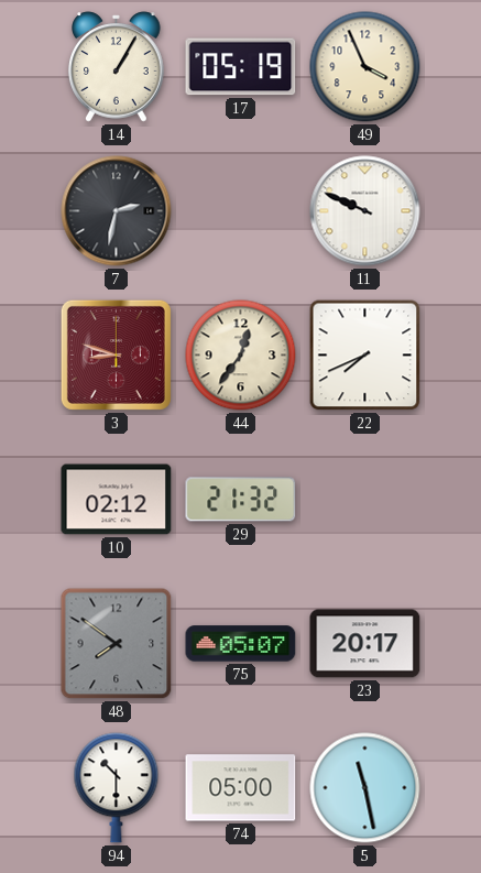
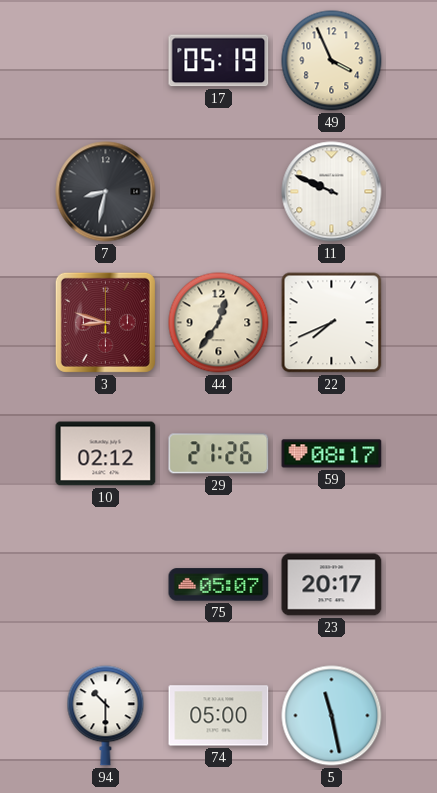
14: 1:05 -> none
7: 2:32 -> 8:32
29: 21:32 -> 21:26
59: none -> 08:17
48: 7:51 -> none
